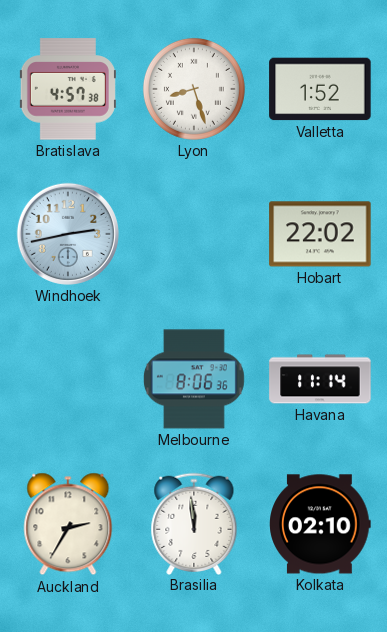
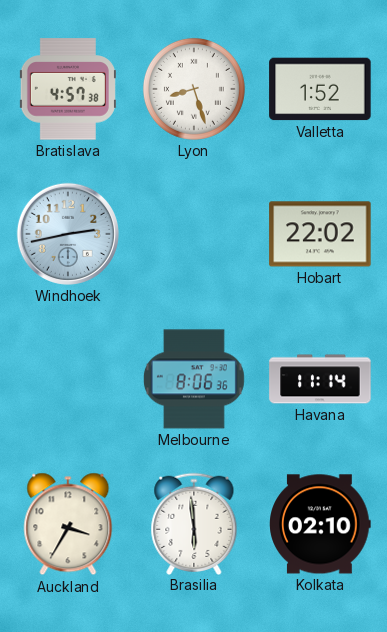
Auckland: 2:35 -> 3:35
Brasilia: 11:59 -> 5:59
